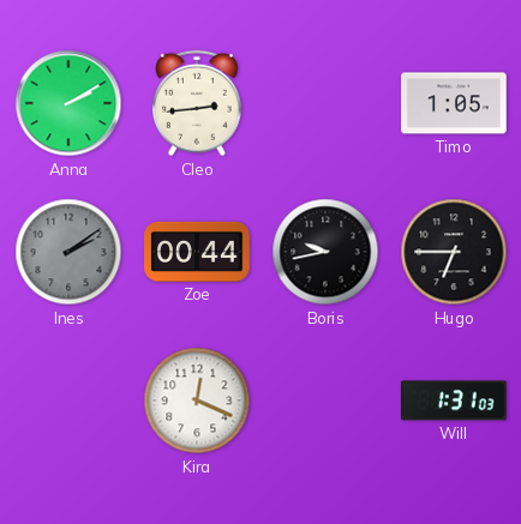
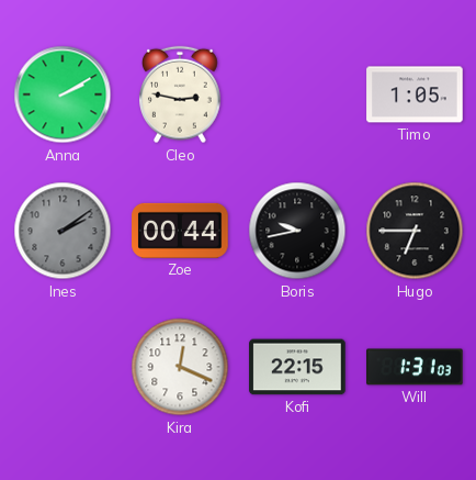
Cleo: 2:44 -> 2:47
Kofi: none -> 22:15
